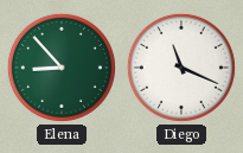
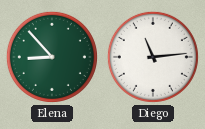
Diego: 11:19 -> 11:14
